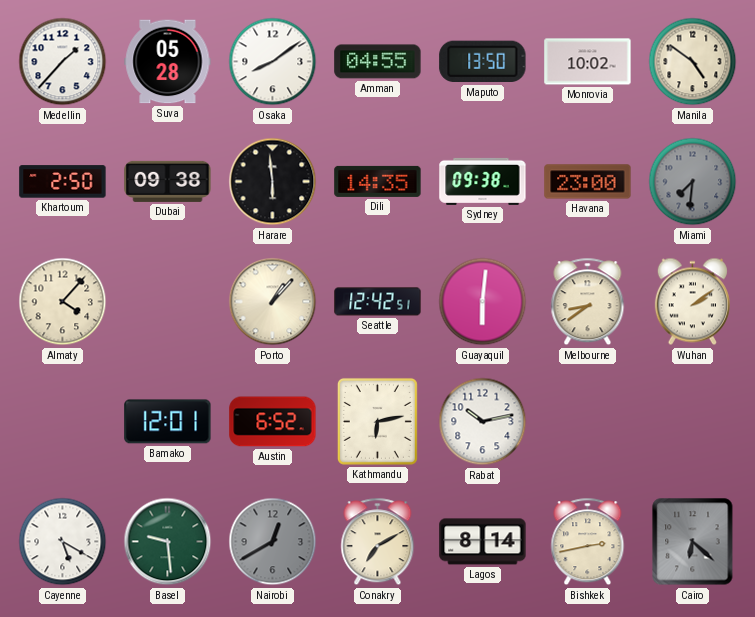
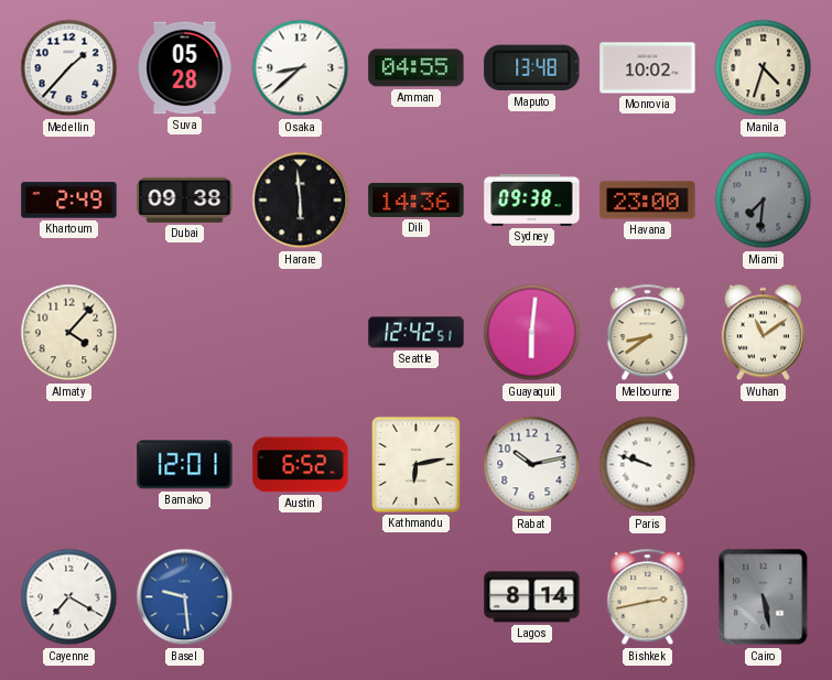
Osaka: 8:09 -> 8:38
Maputo: 13:50 -> 13:48
Manila: 4:51 -> 4:33
Khartoum: 2:50 -> 2:49
Dili: 14:35 -> 14:36
Porto: 1:07 -> none
Wuhan: 2:09 -> 11:09
Paris: none -> 9:48
Cayenne: 5:20 -> 7:20
Basel dial: green -> blue
Nairobi: 12:40 -> none
Conakry: 7:10 -> none
Cairo: 6:22 -> 5:28
